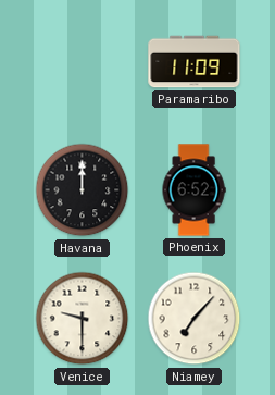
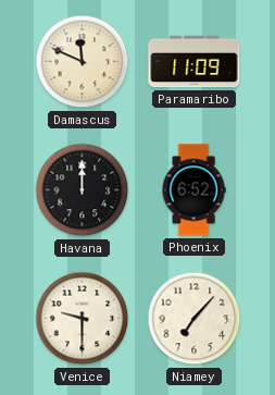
Damascus: none -> 11:49
